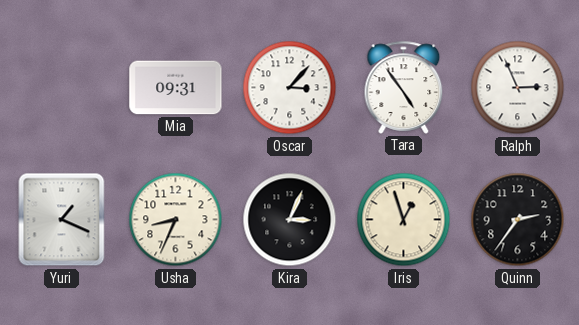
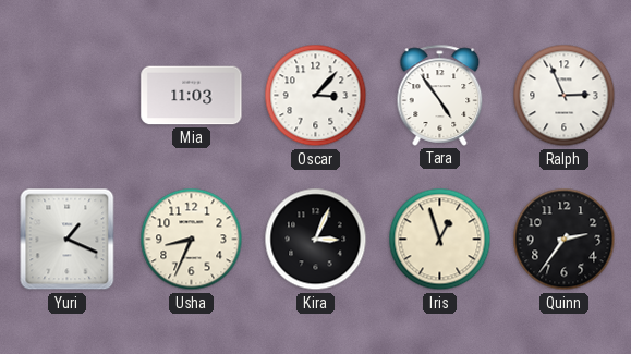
Mia: 09:31 -> 11:03
